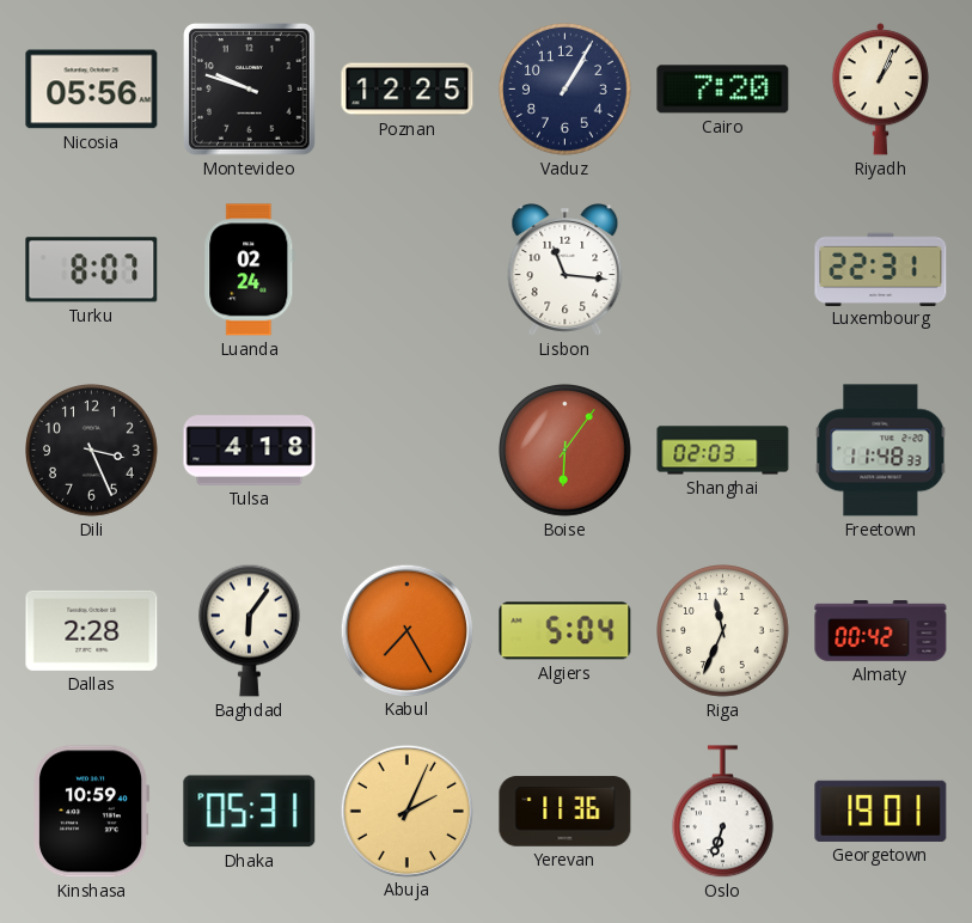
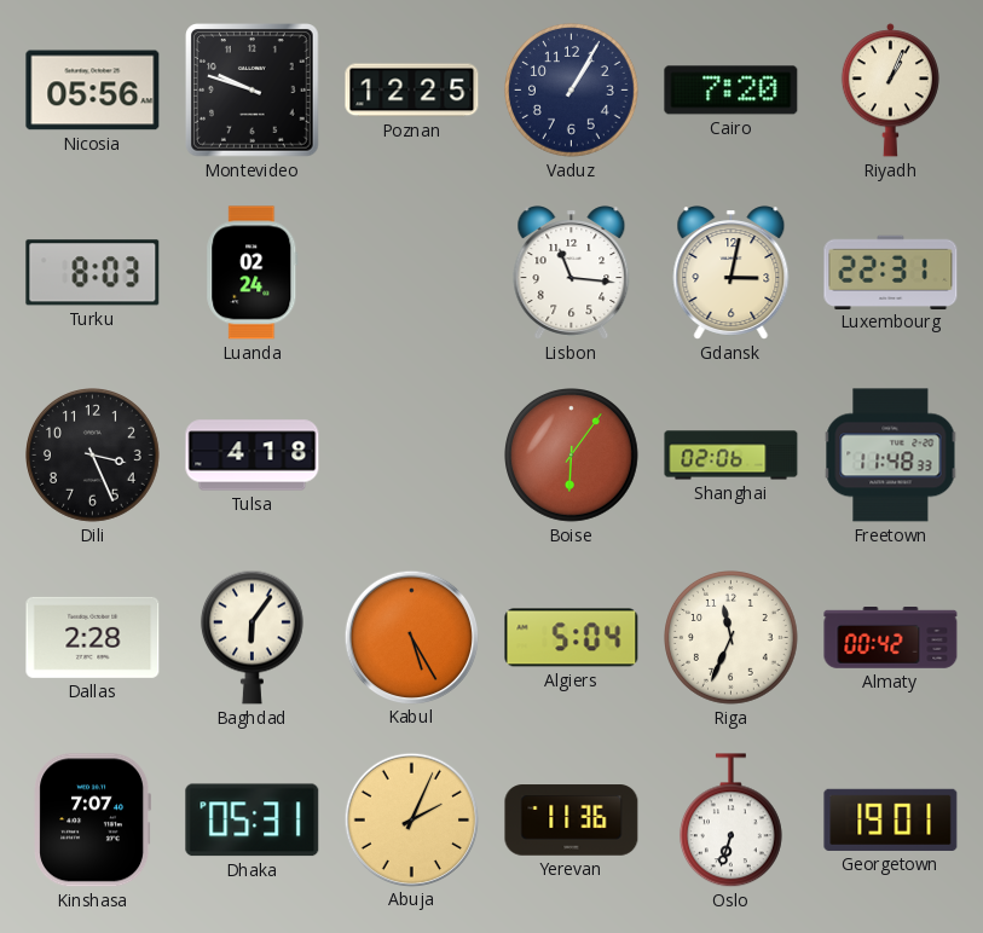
Turku: 8:07 -> 8:03
Gdansk: none -> 3:02
Shanghai: 02:03 -> 02:06
Kabul: 7:25 -> 5:25
Kinshasa: 10:59 -> 7:07
